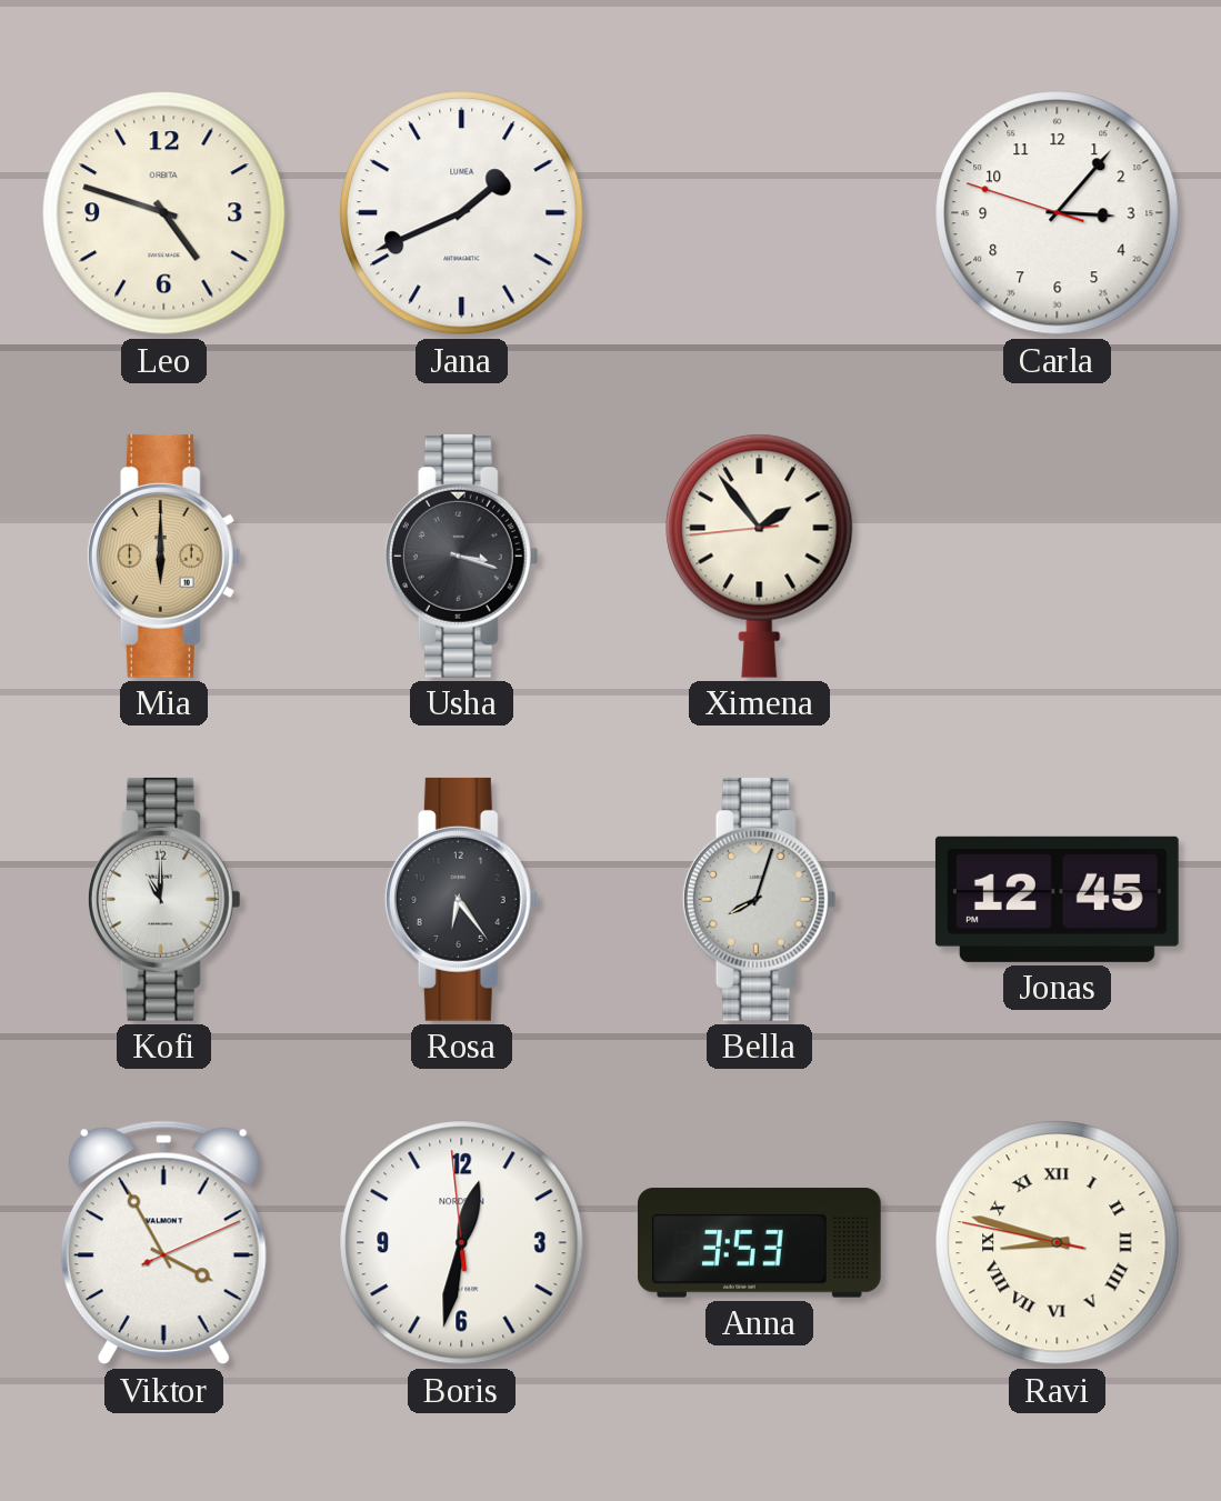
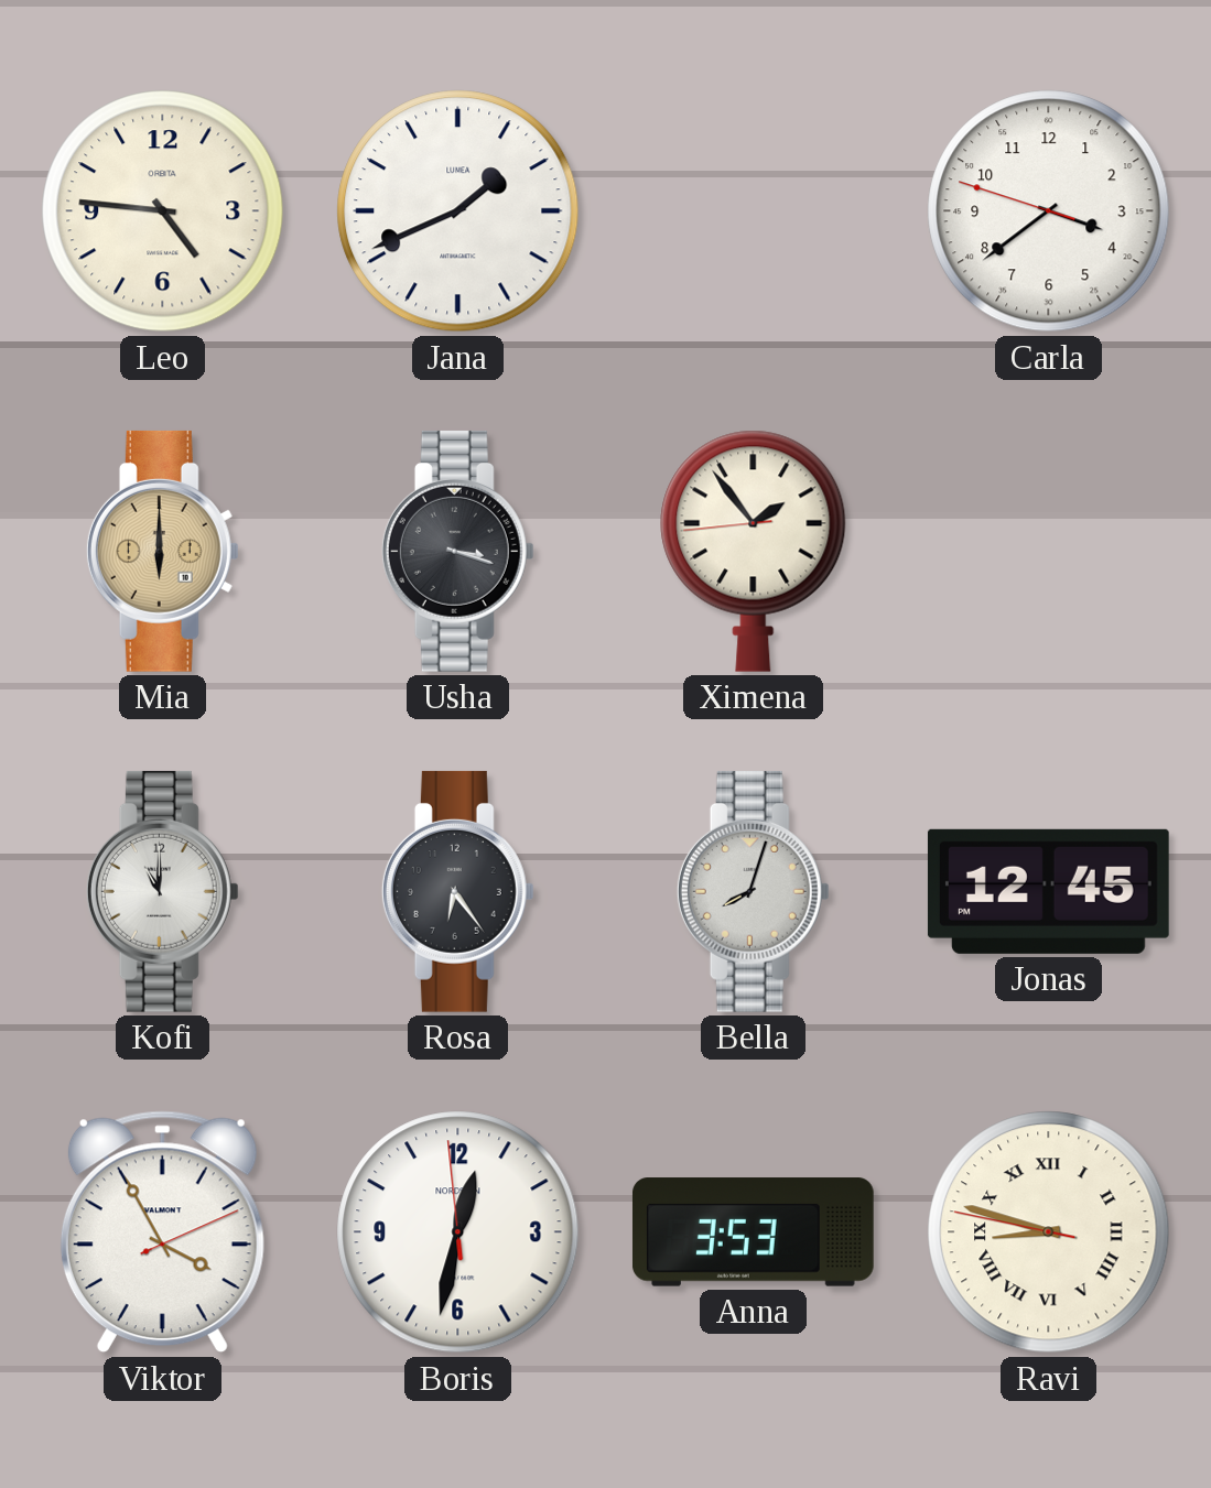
Leo: 4:48 -> 4:46
Carla: 3:06 -> 3:38
